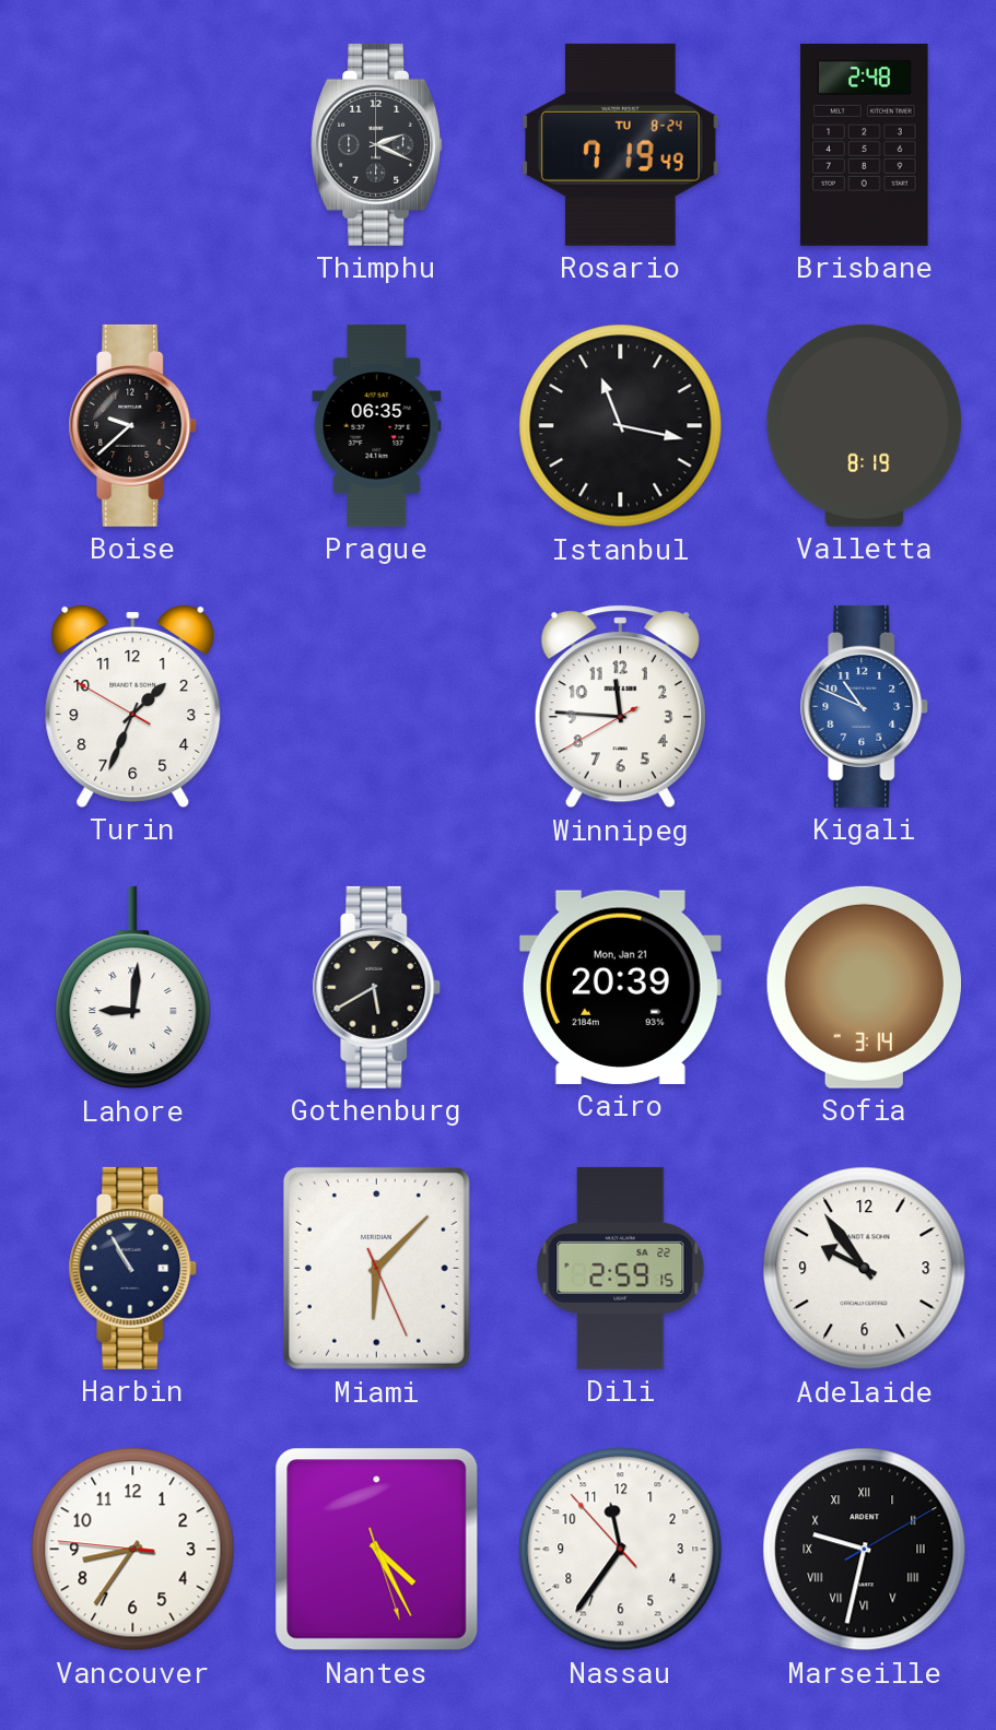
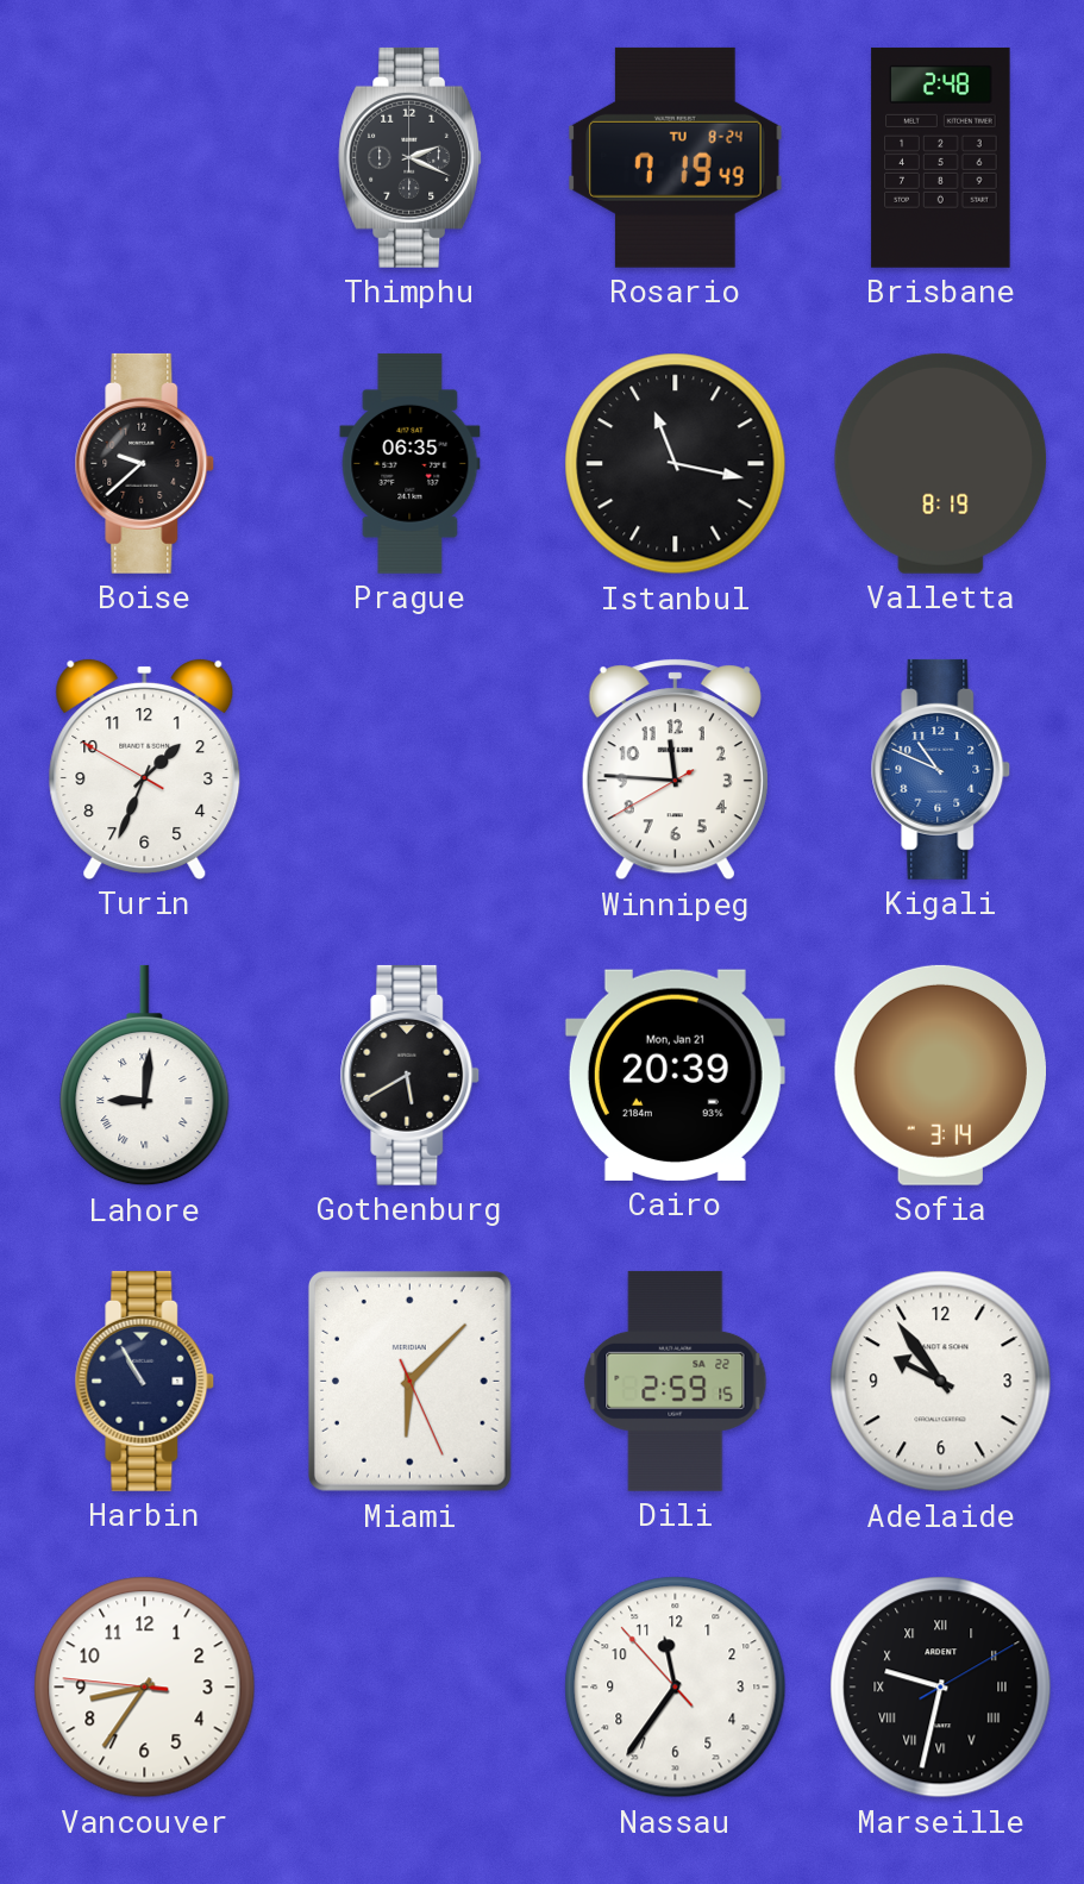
Nantes: 4:25 -> none
